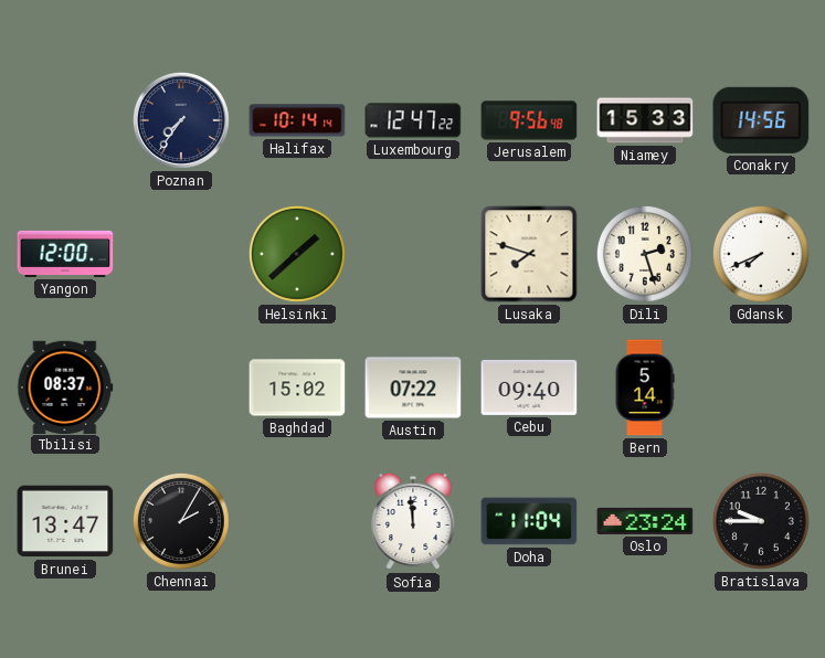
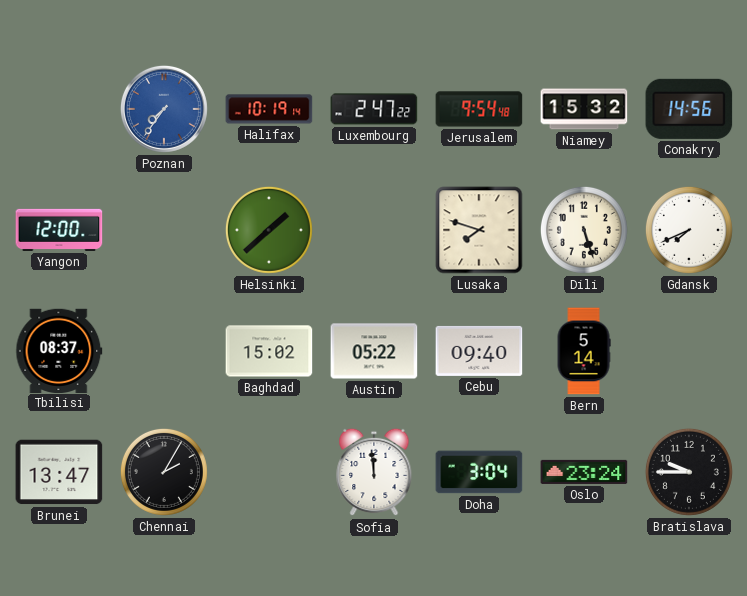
Poznan dial: navy -> blue
Halifax: 10:14 -> 10:19
Luxembourg: 12:47 -> 2:47
Jerusalem: 9:56 -> 9:54
Niamey: 15:33 -> 15:32
Dili: 2:27 -> 5:27
Austin: 07:22 -> 05:22
Doha: 11:04 -> 3:04
